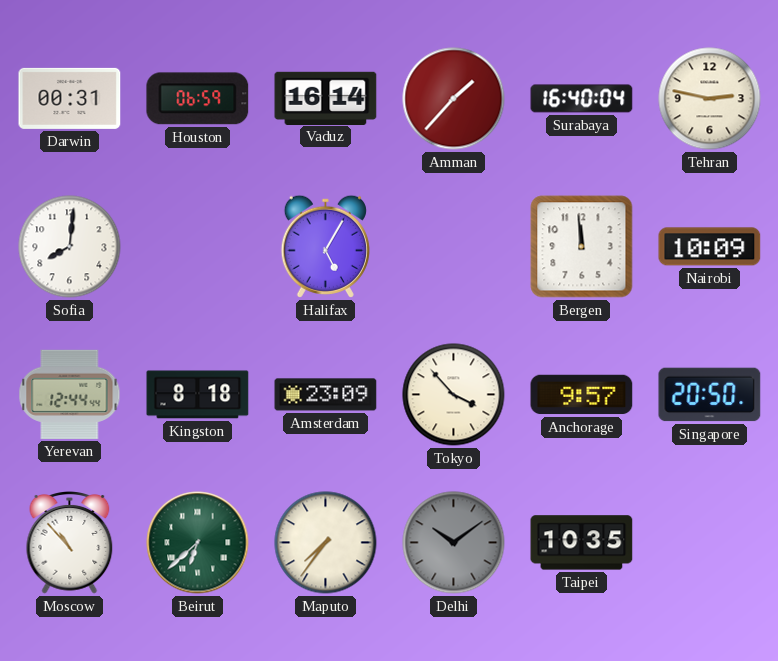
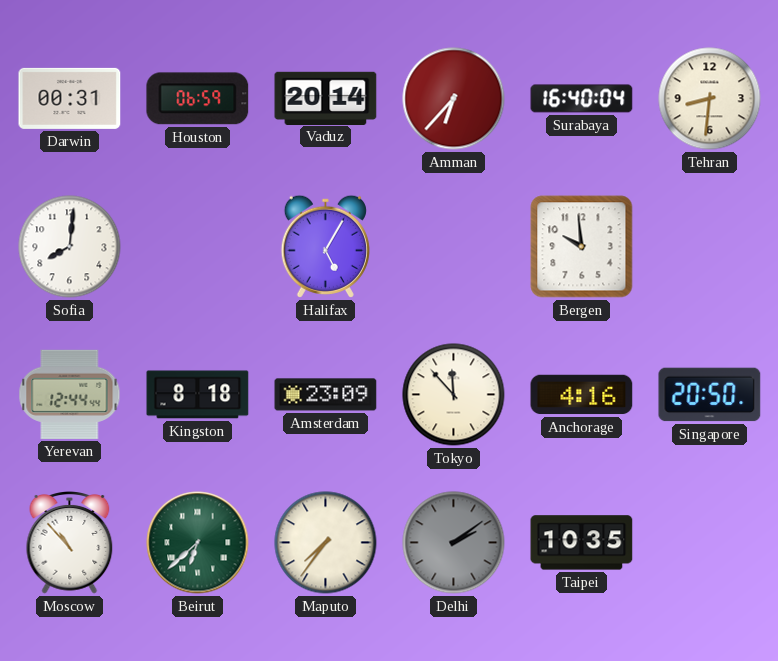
Vaduz: 16:14 -> 20:14
Amman: 1:37 -> 6:37
Tehran: 2:47 -> 8:31
Bergen: 11:59 -> 9:59
Nairobi: 10:09 -> none
Tokyo: 3:53 -> 11:53
Anchorage: 9:57 -> 4:16
Delhi: 10:09 -> 2:09
